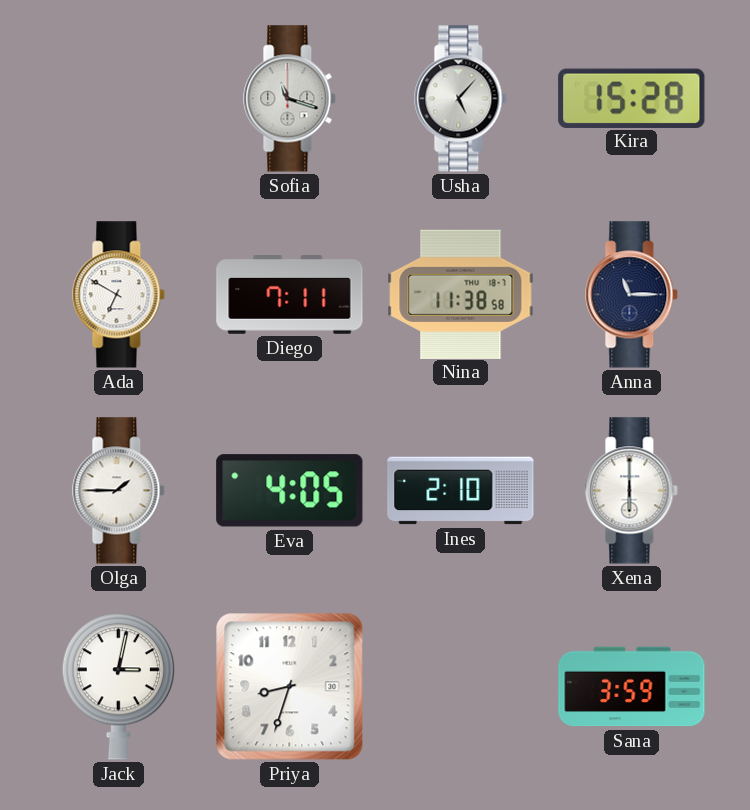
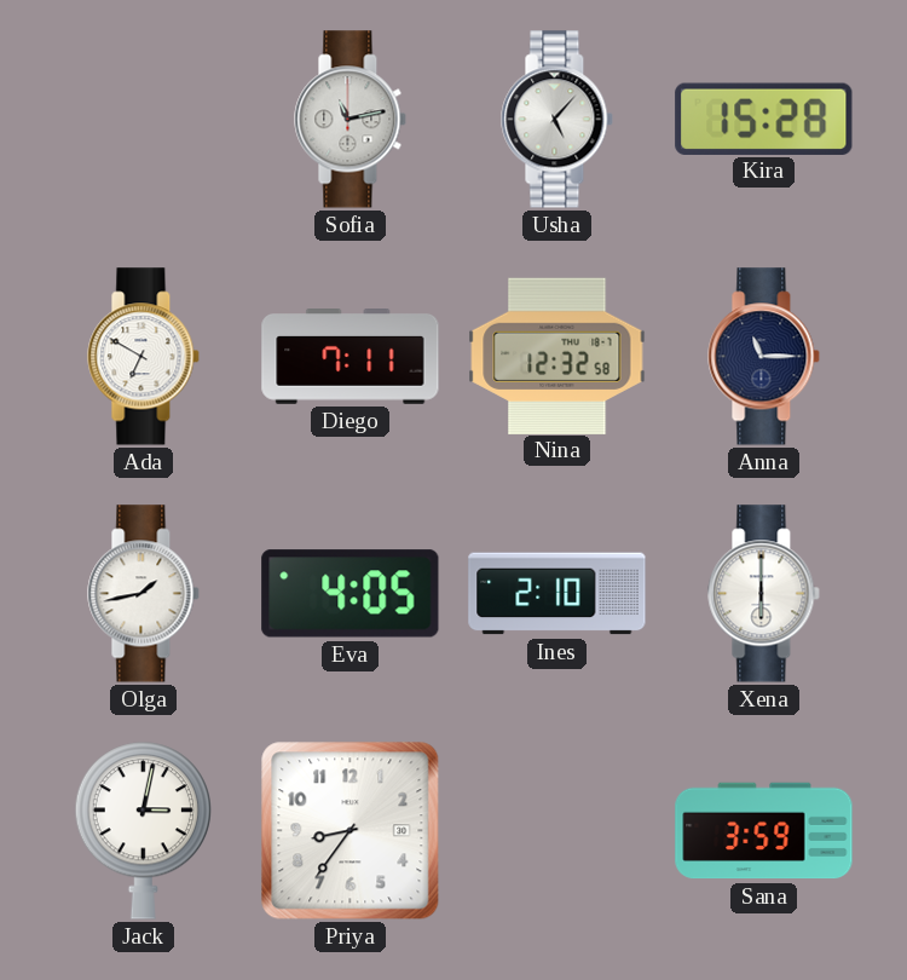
Sofia: 11:18 -> 11:13
Nina: 11:38 -> 12:32
Olga: 1:45 -> 1:43
Priya: 8:33 -> 8:36
